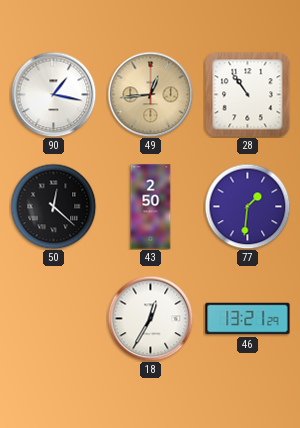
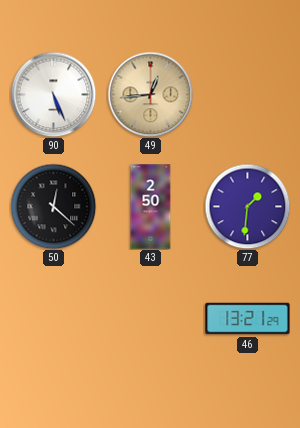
90: 1:17 -> 5:26
28: 10:54 -> none
18: 12:35 -> none
